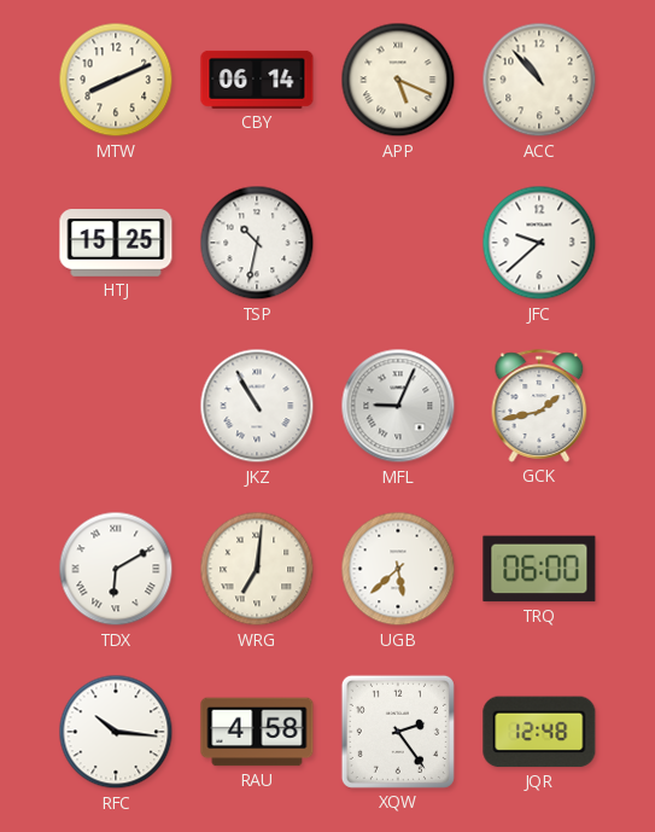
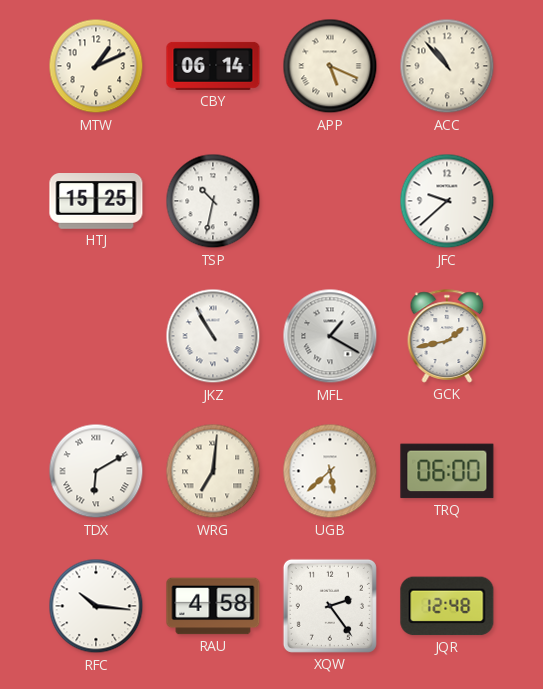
MTW: 8:11 -> 1:11
MFL: 9:04 -> 1:20
